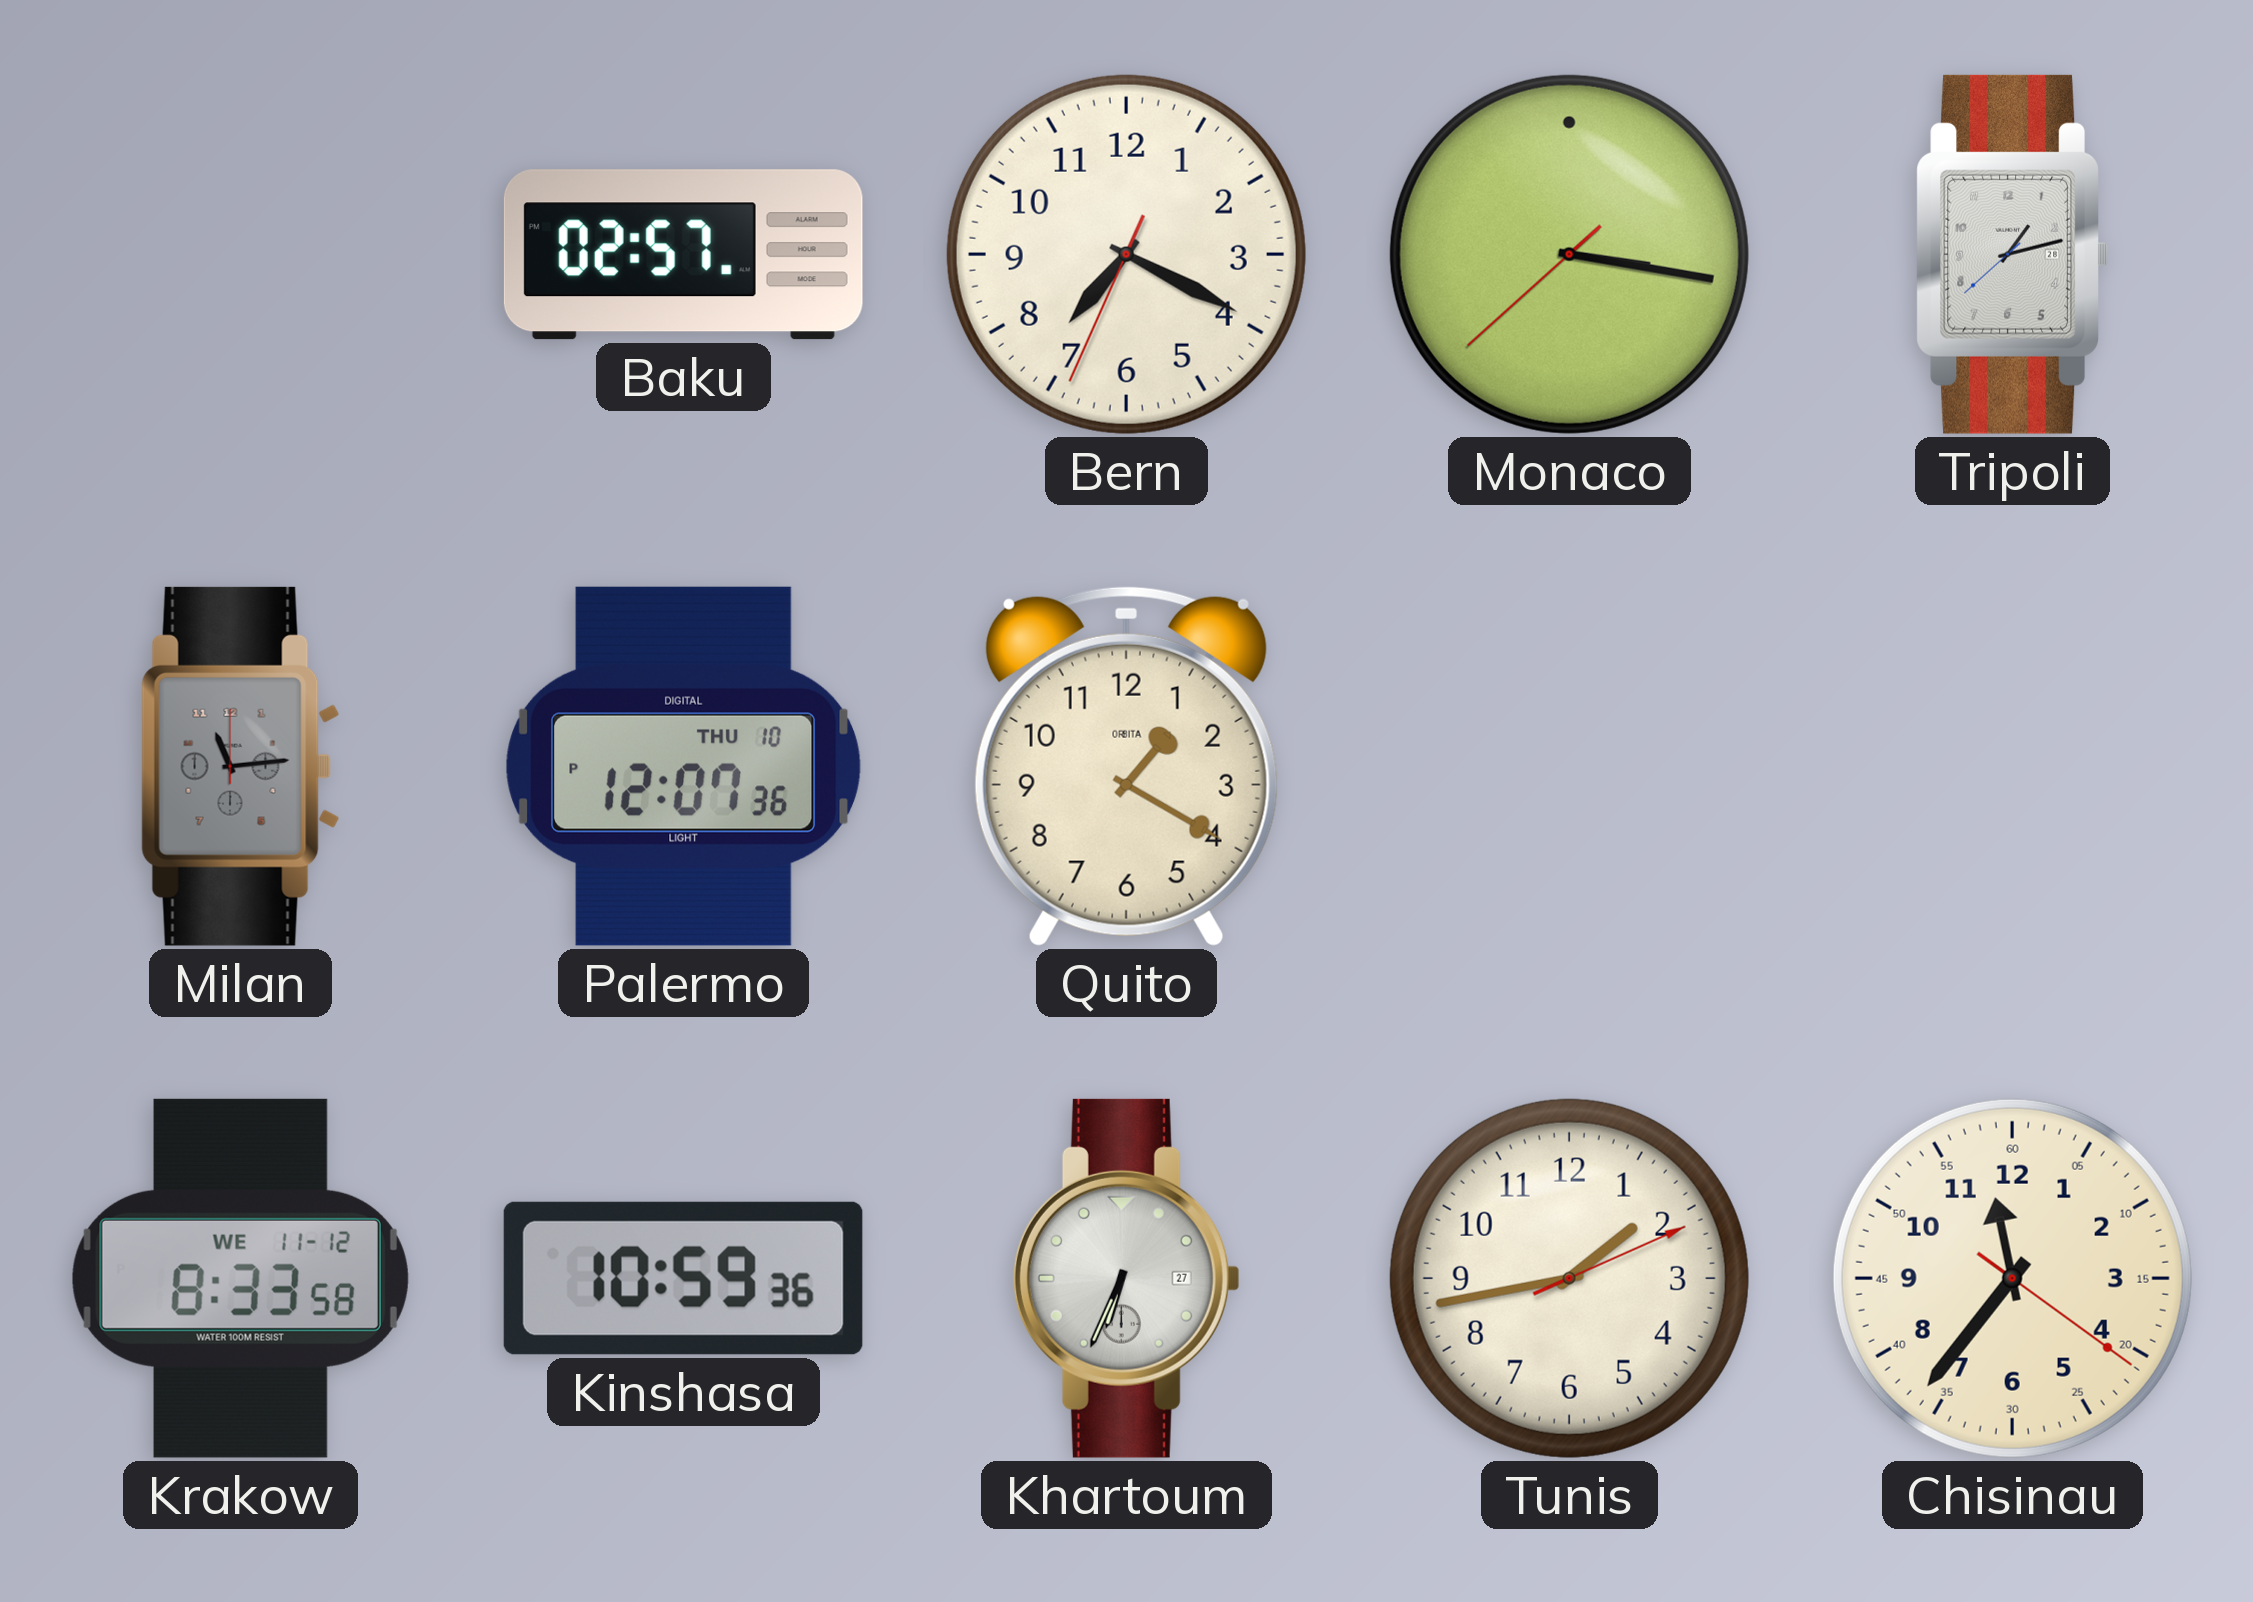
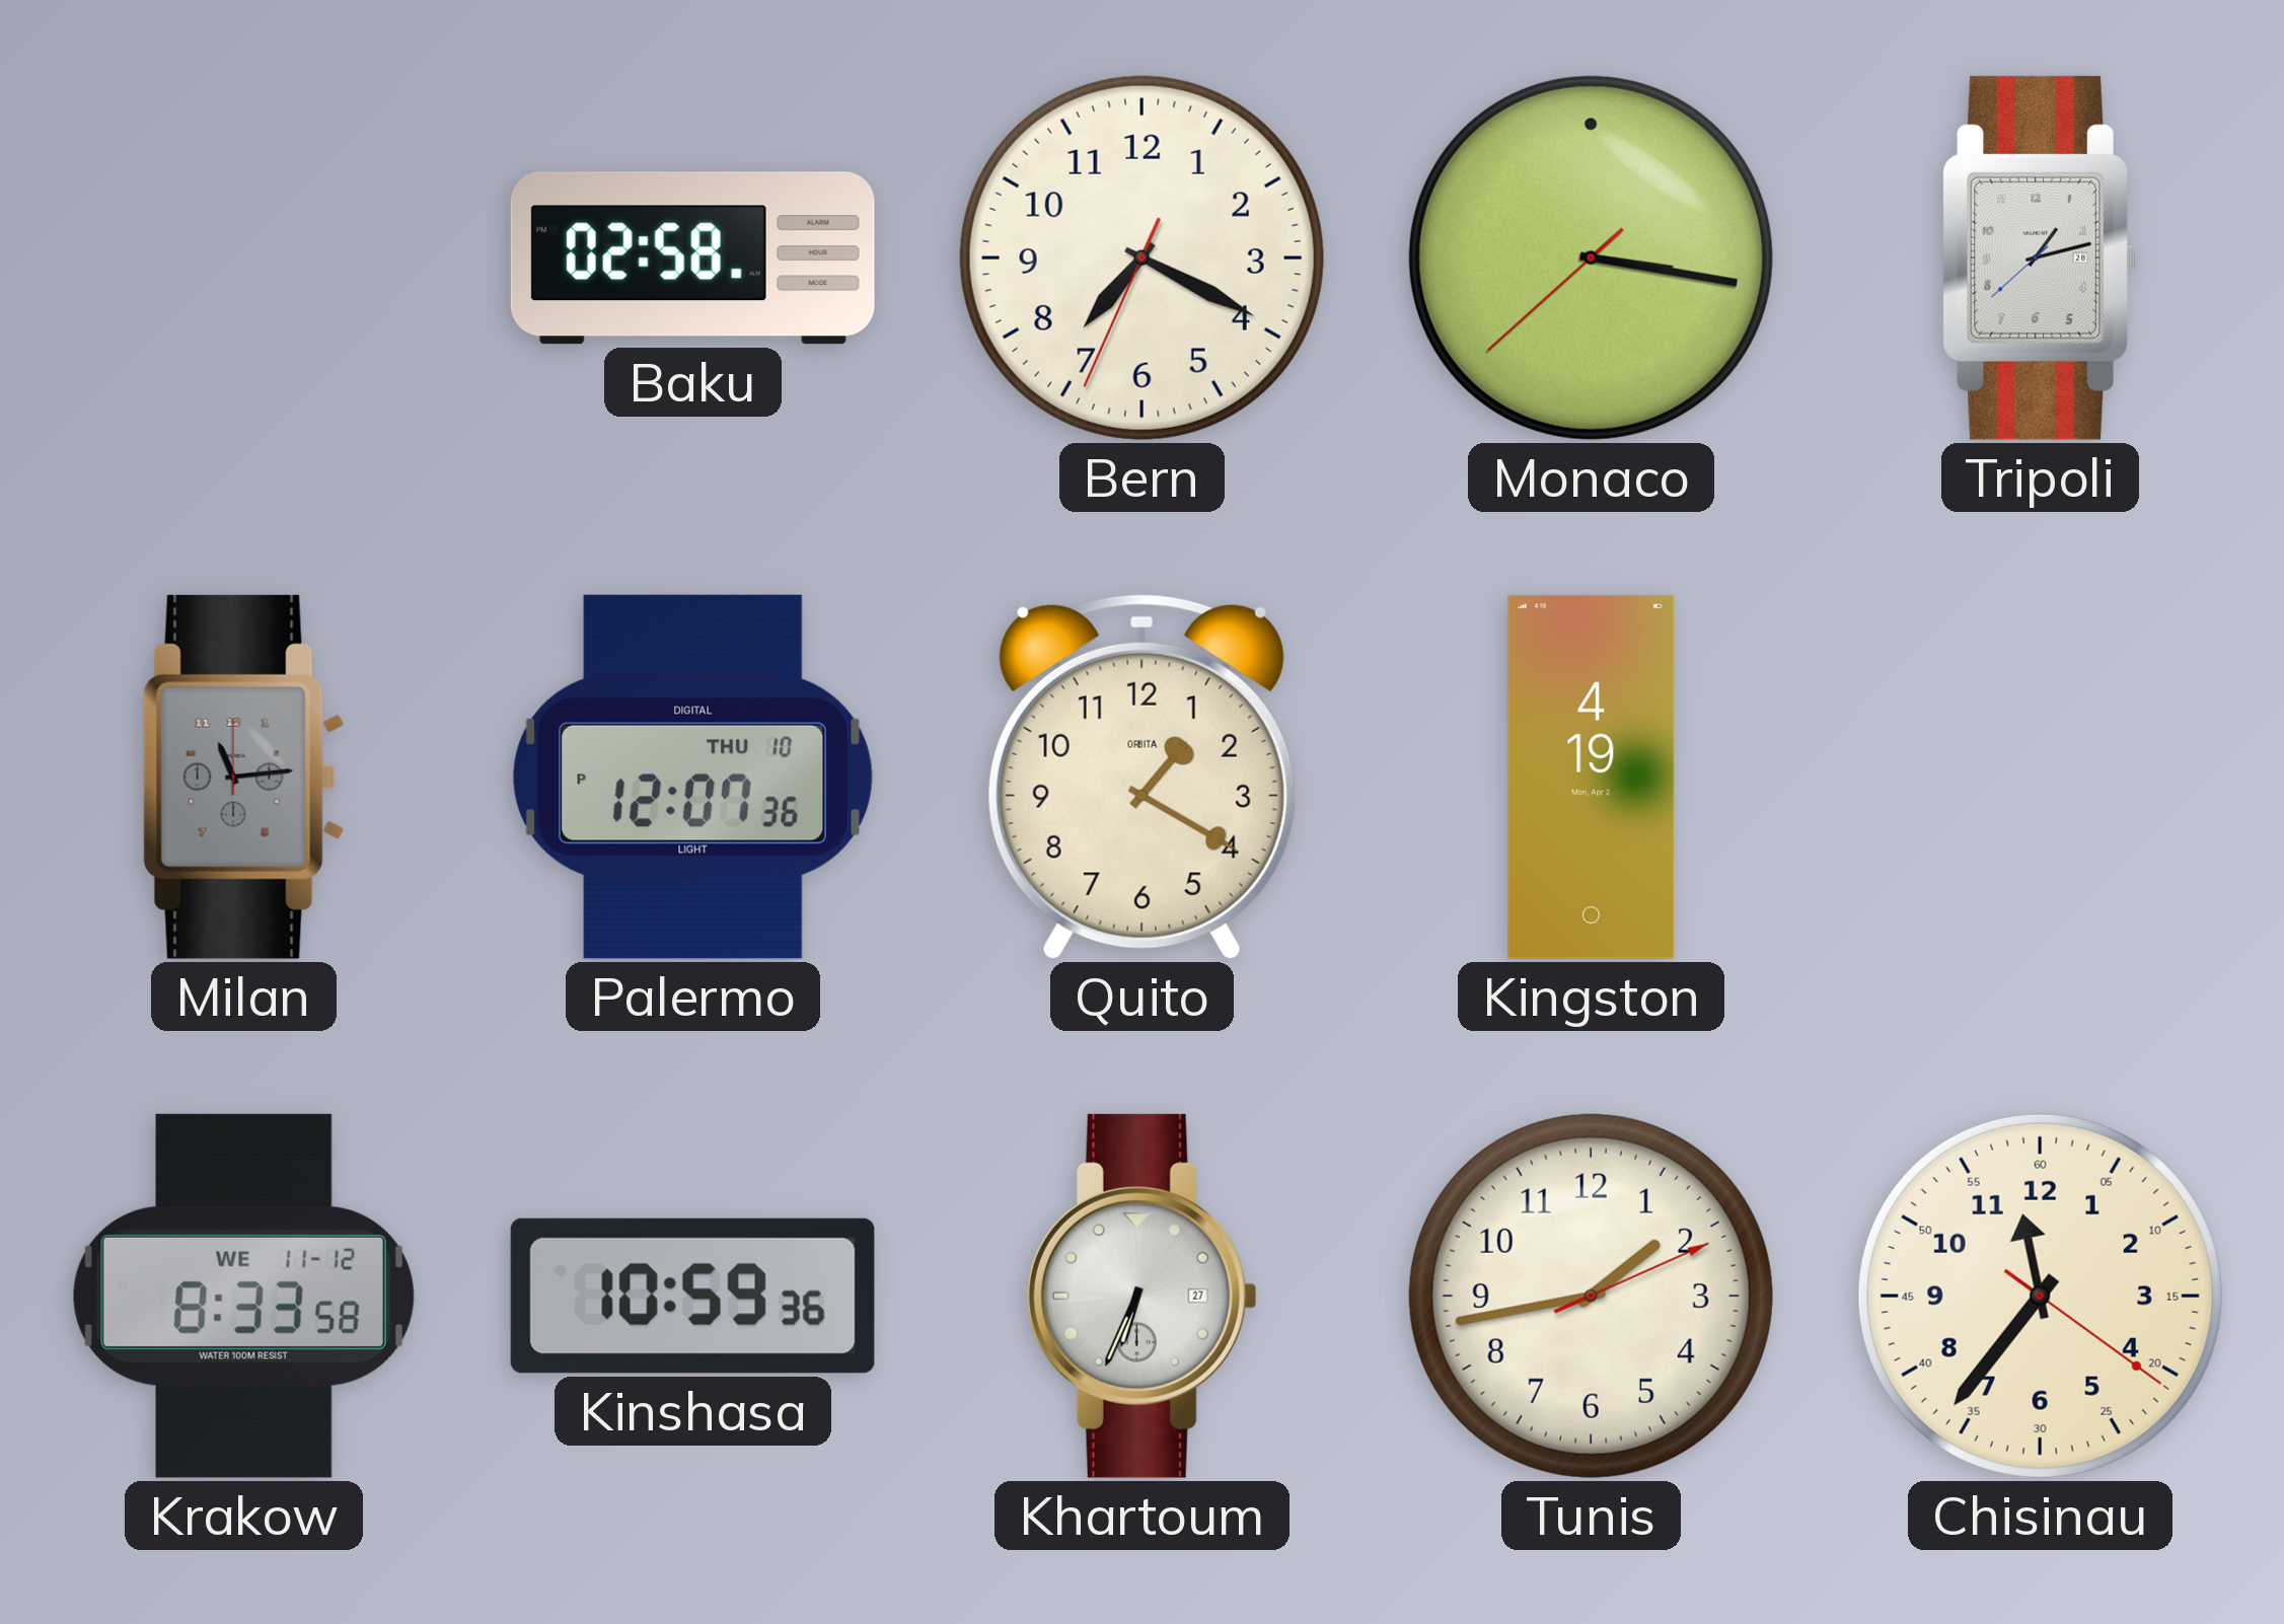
Baku: 02:57 -> 02:58
Kingston: none -> 4:19
